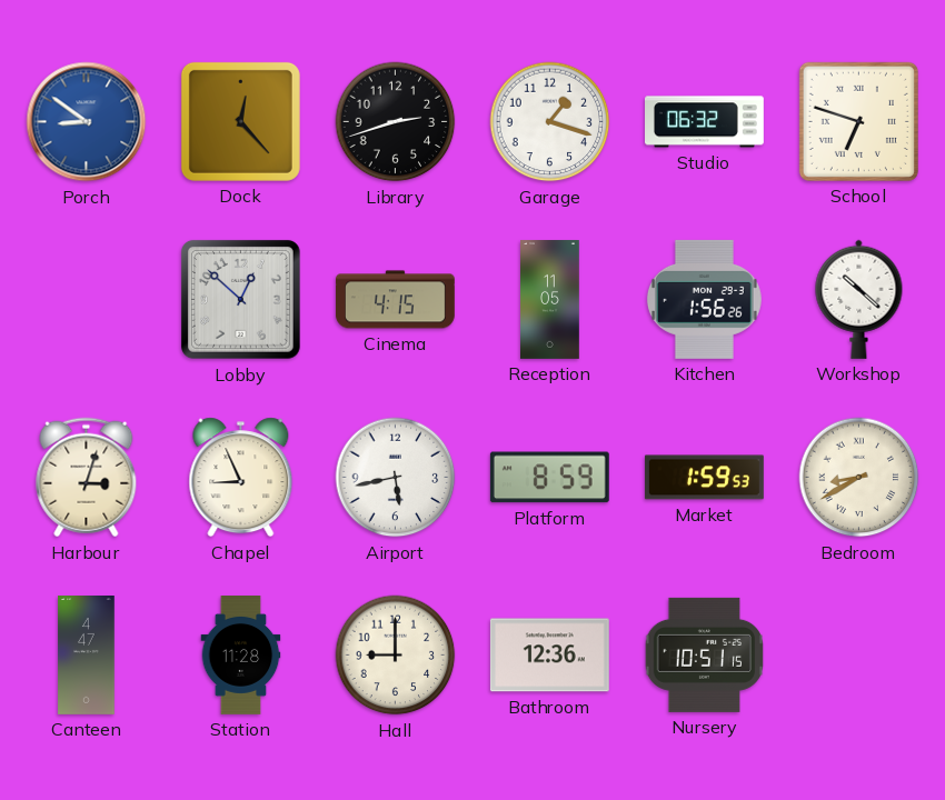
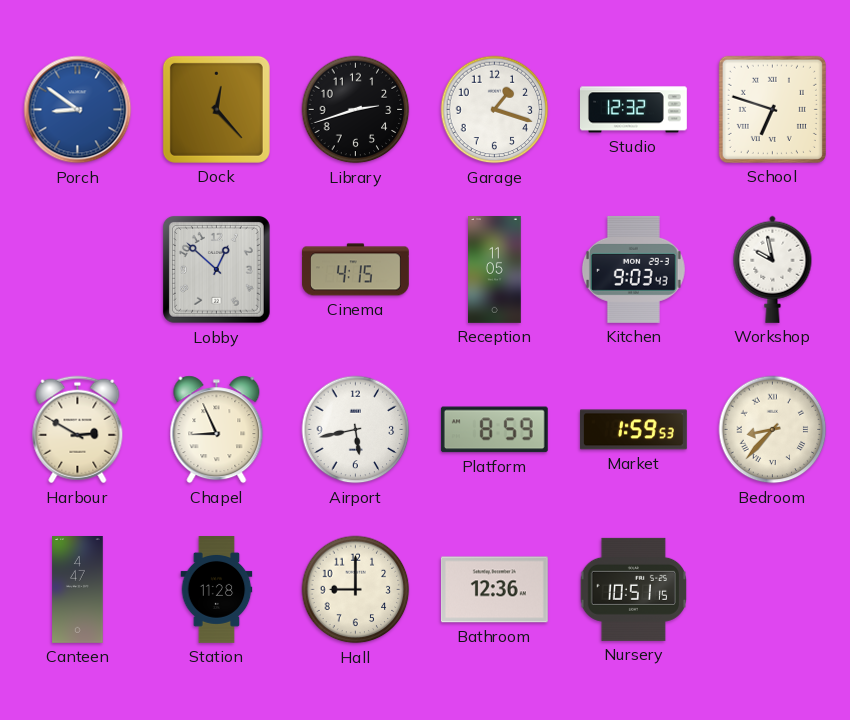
Studio: 06:32 -> 12:32
Kitchen: 1:56 -> 9:03
Workshop: 10:22 -> 9:58
Harbour: 3:03 -> 2:50
Bedroom: 8:40 -> 8:37
